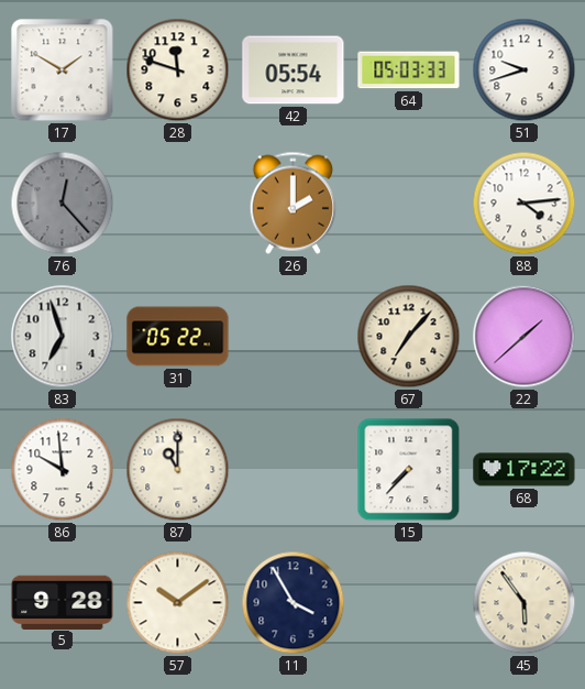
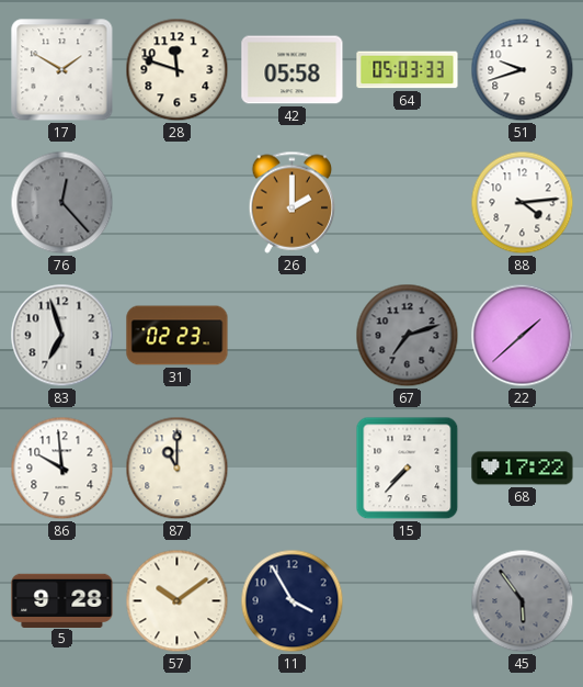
42: 05:54 -> 05:58
31: 05:22 -> 02:23
67: 7:07 -> 7:12
67 dial: cream -> grey
45 dial: cream -> grey
